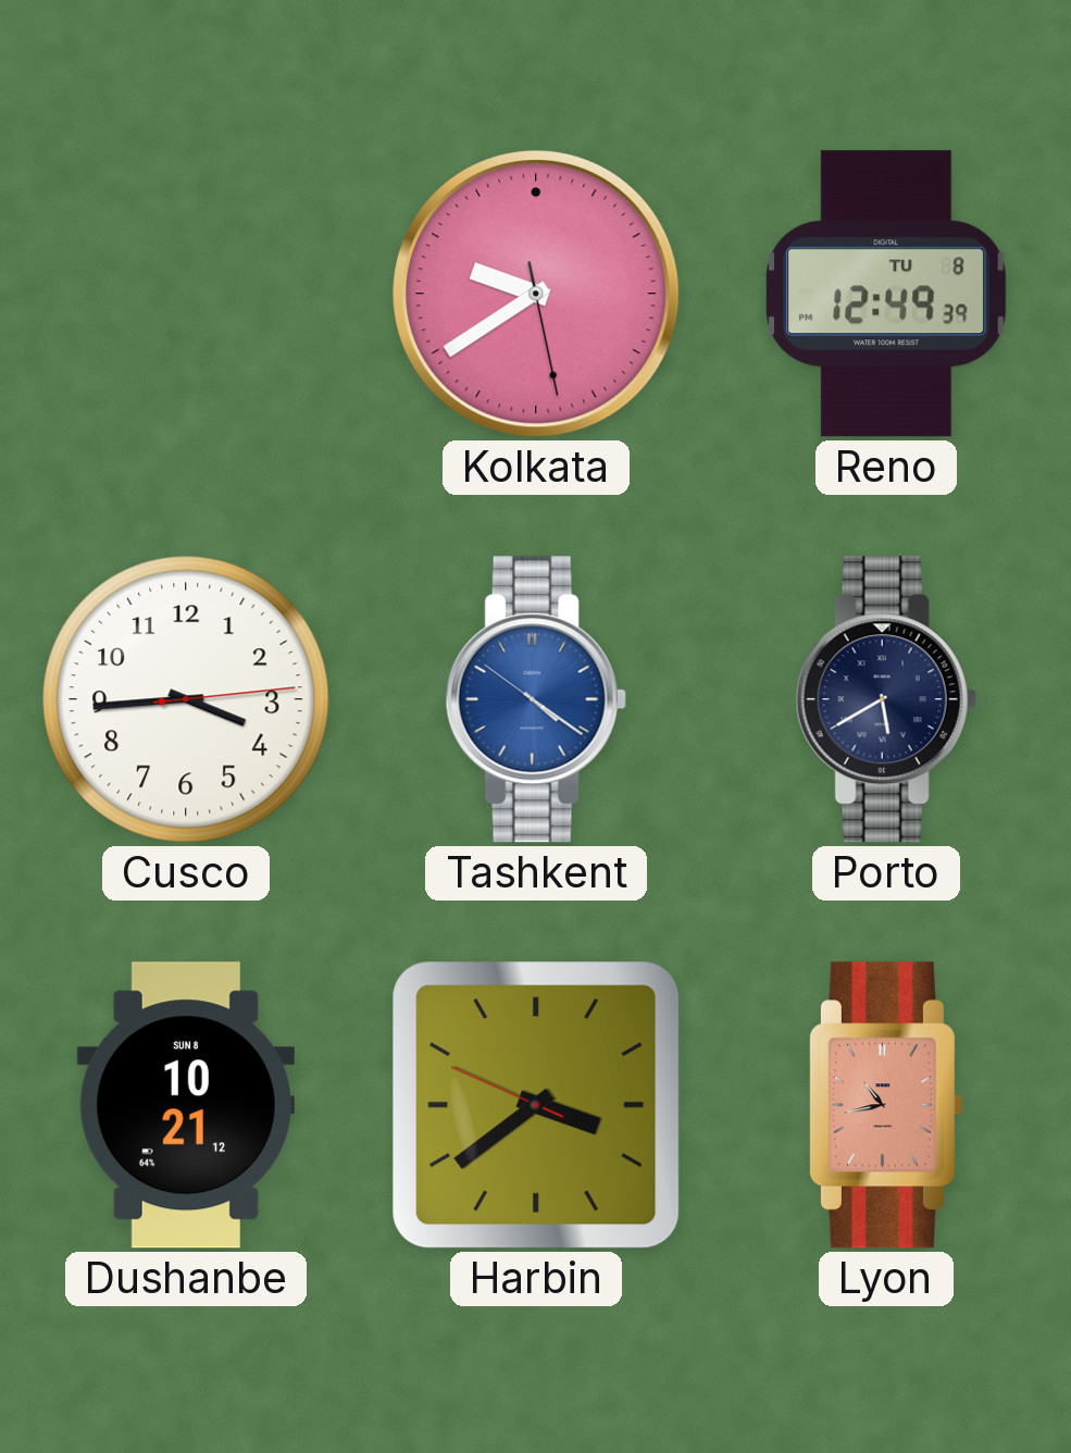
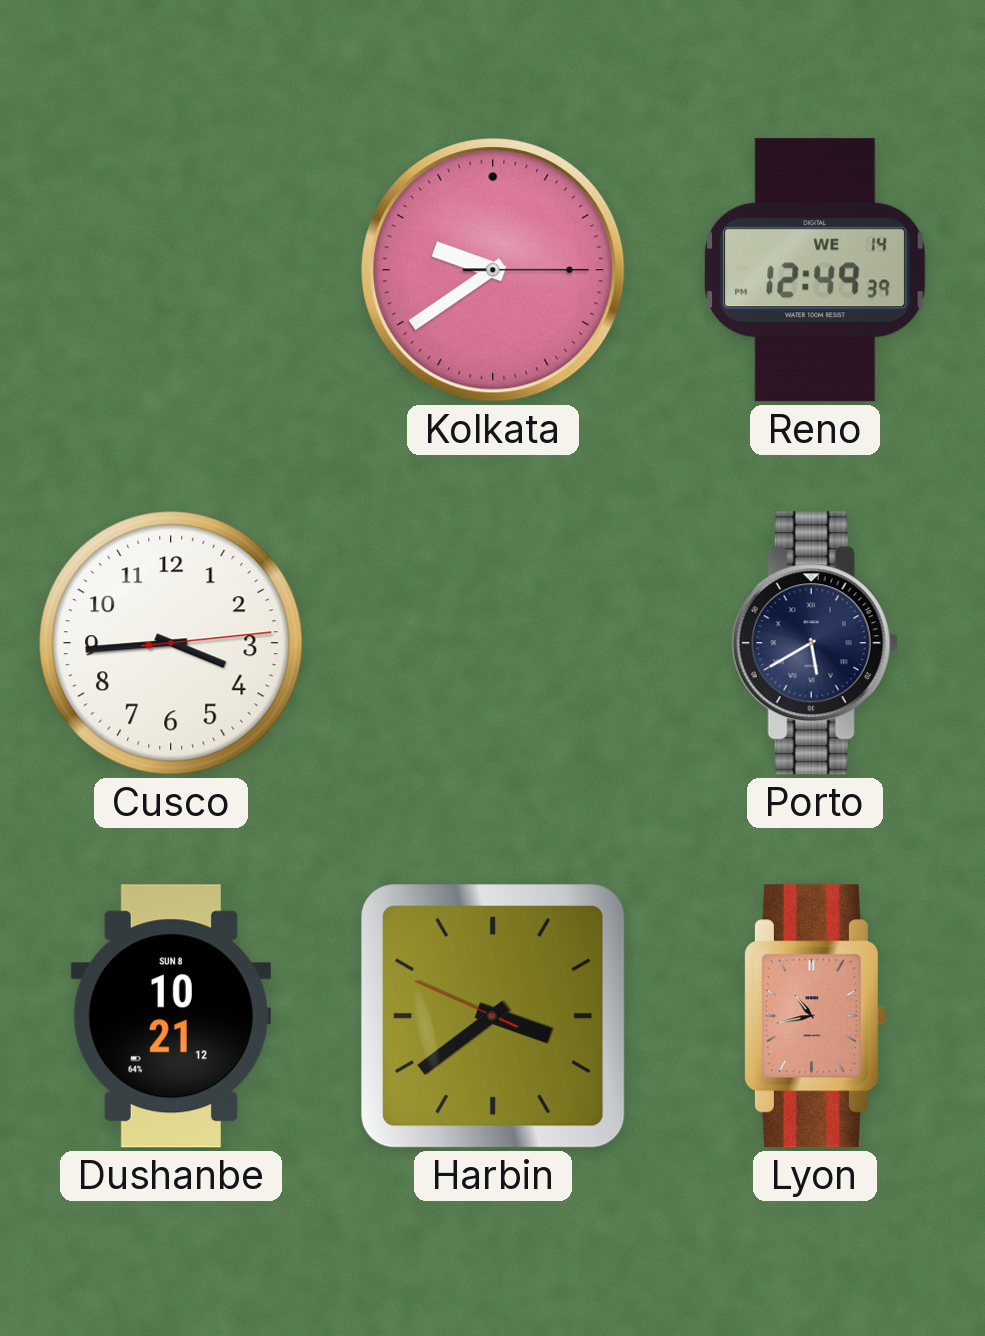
Kolkata: 9:39:28 -> 9:39:15
Reno date: TU 8 -> WE 14
Tashkent: 4:20 -> none
